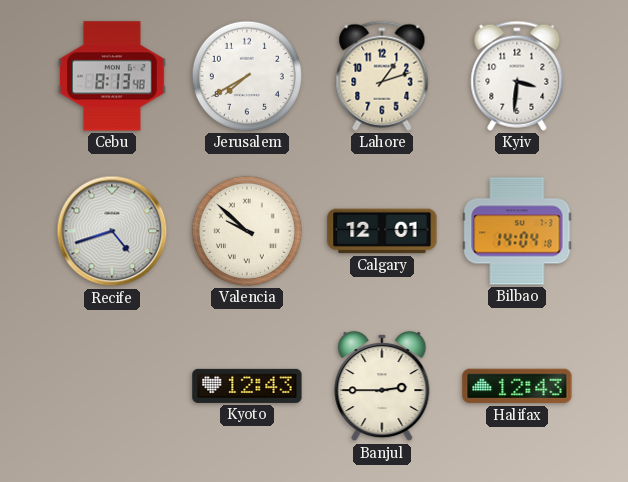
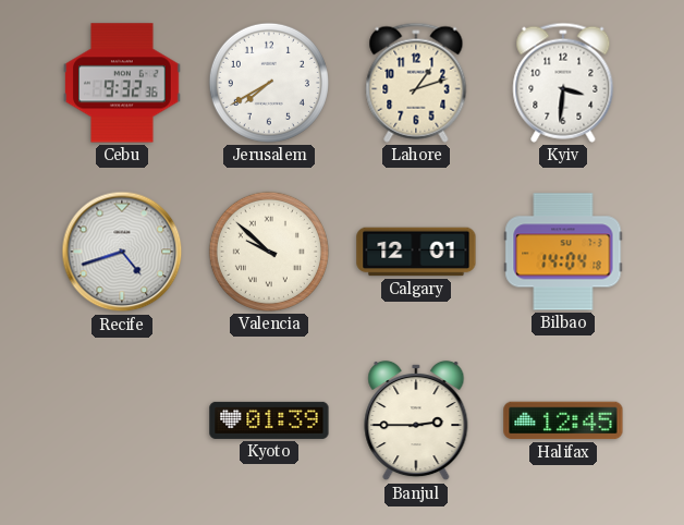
Cebu: 8:13 -> 9:32
Kyoto: 12:43 -> 01:39
Halifax: 12:43 -> 12:45
